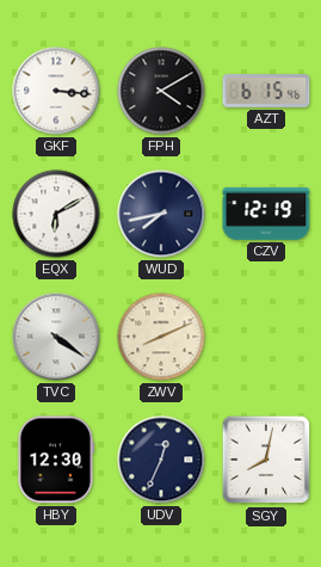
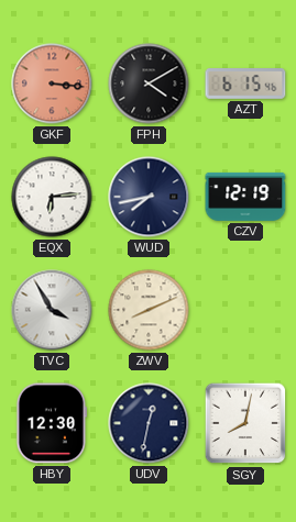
GKF dial: white -> salmon
EQX: 6:10 -> 6:14
TVC: 4:21 -> 3:55
UDV: 12:34 -> 12:32
